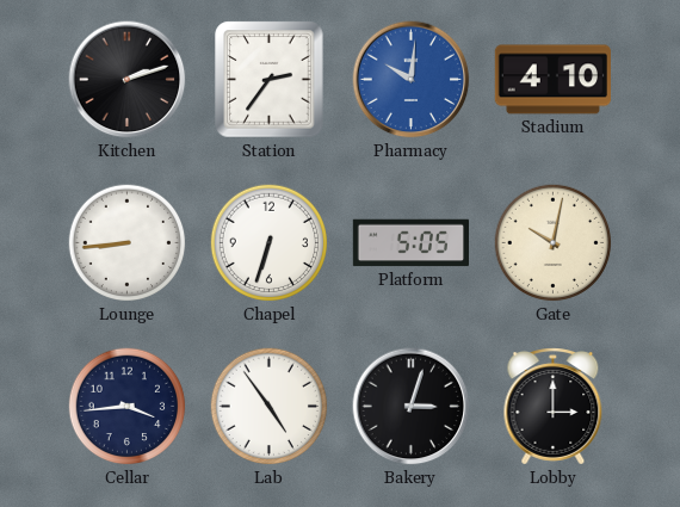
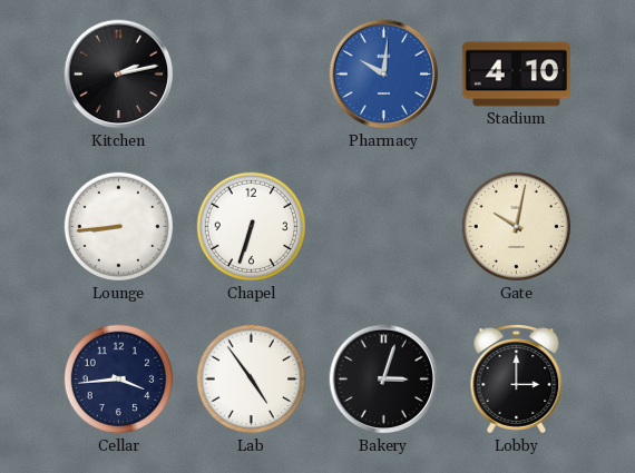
Kitchen: 2:12 -> 2:13
Station: 2:36 -> none
Platform: 5:05 -> none
